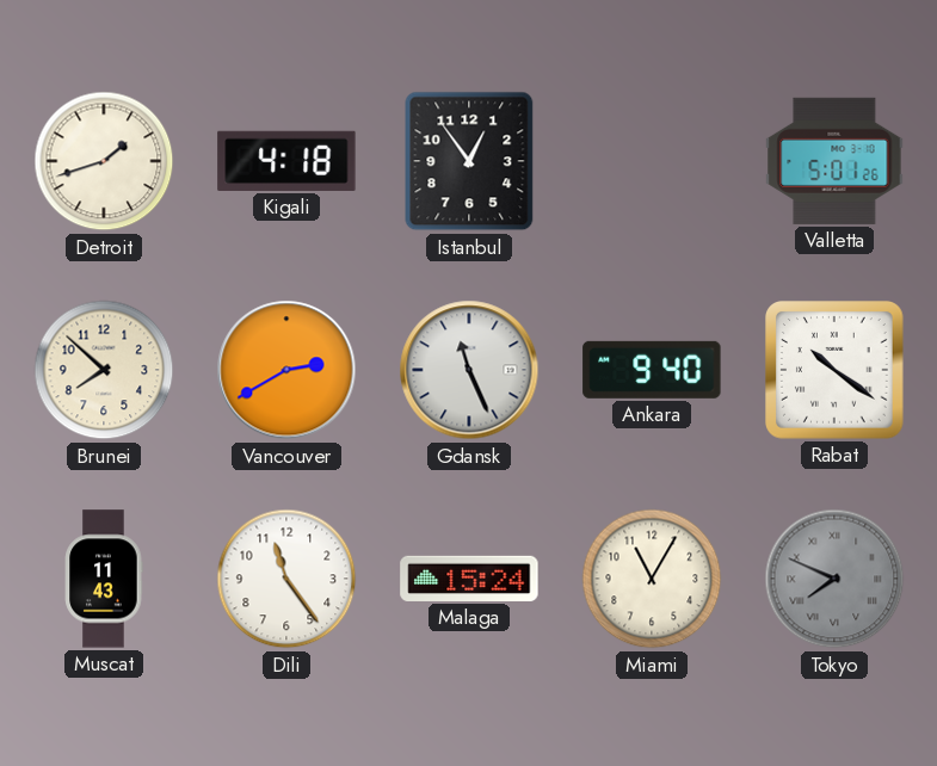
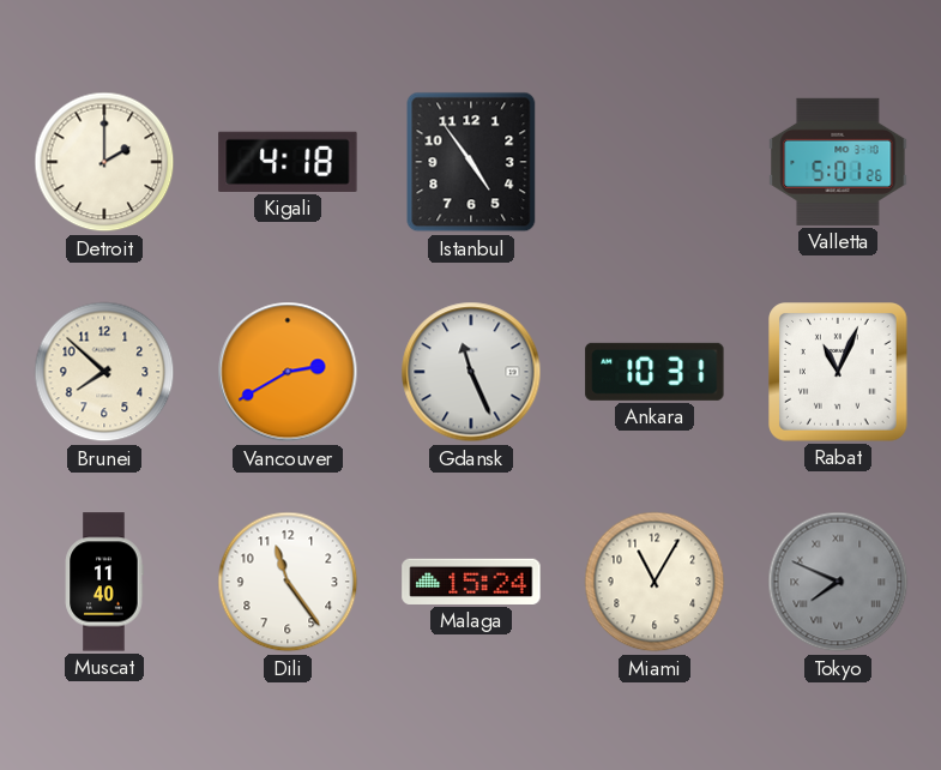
Detroit: 1:42 -> 2:00
Istanbul: 12:54 -> 4:54
Ankara: 9:40 -> 10:31
Rabat: 10:21 -> 11:04
Muscat: 11:43 -> 11:40
